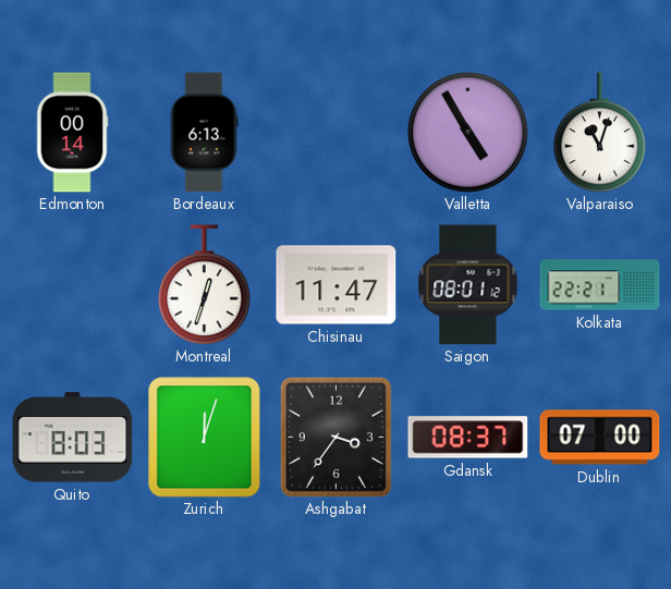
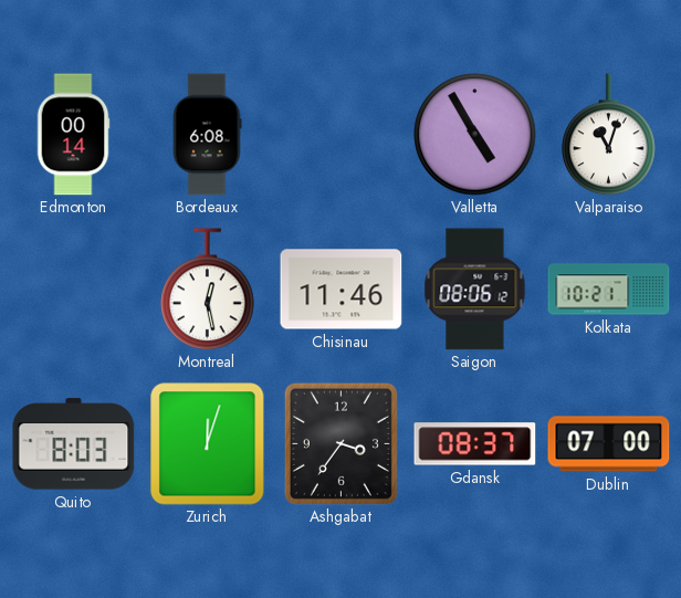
Bordeaux: 6:13 -> 6:08
Montreal: 12:33 -> 12:28
Chisinau: 11:47 -> 11:46
Saigon: 08:01 -> 08:06
Kolkata: 22:21 -> 10:21
